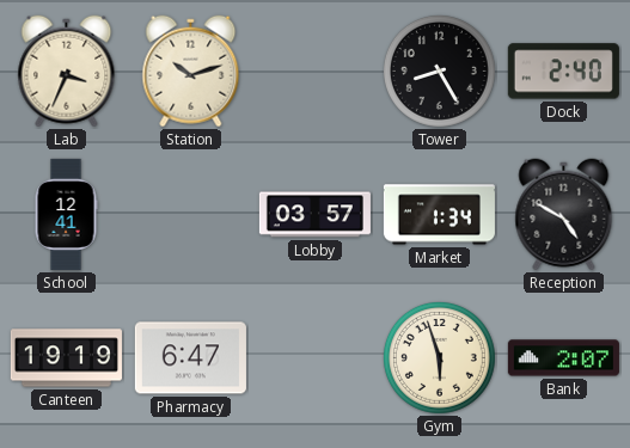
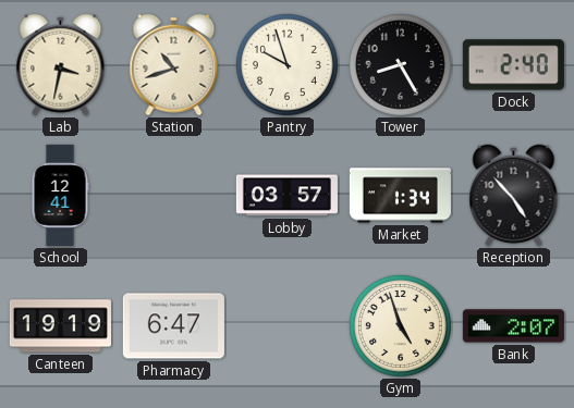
Lab: 3:34 -> 3:32
Station: 10:12 -> 10:42
Pantry: none -> 9:57
Reception: 4:50 -> 4:53
Gym: 5:57 -> 4:57
